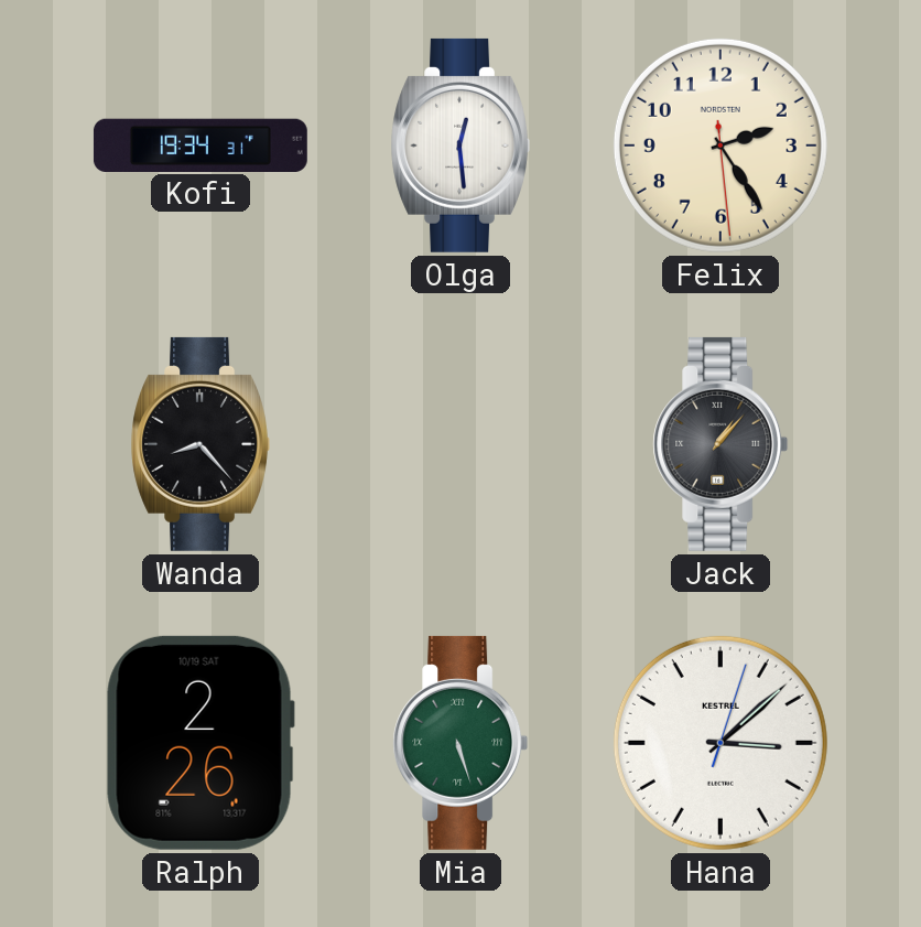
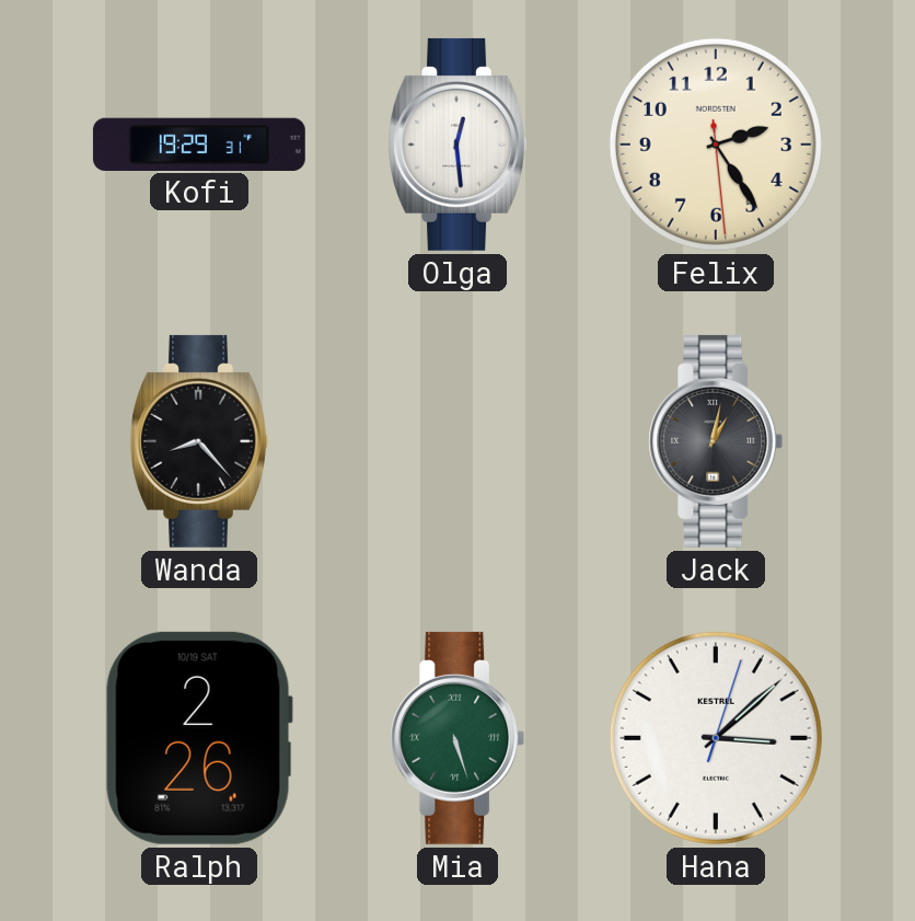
Kofi: 19:34 -> 19:29
Jack: 1:07 -> 1:02
